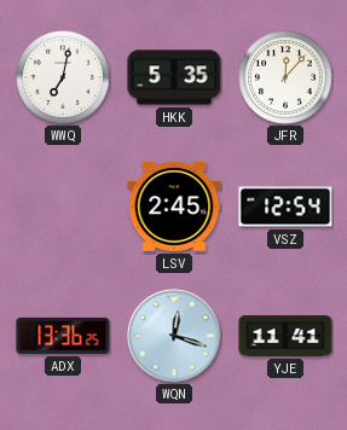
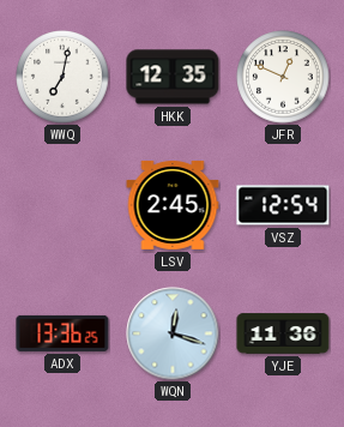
HKK: 5:35 -> 12:35
JFR: 12:07 -> 12:49
YJE: 11:41 -> 11:36
